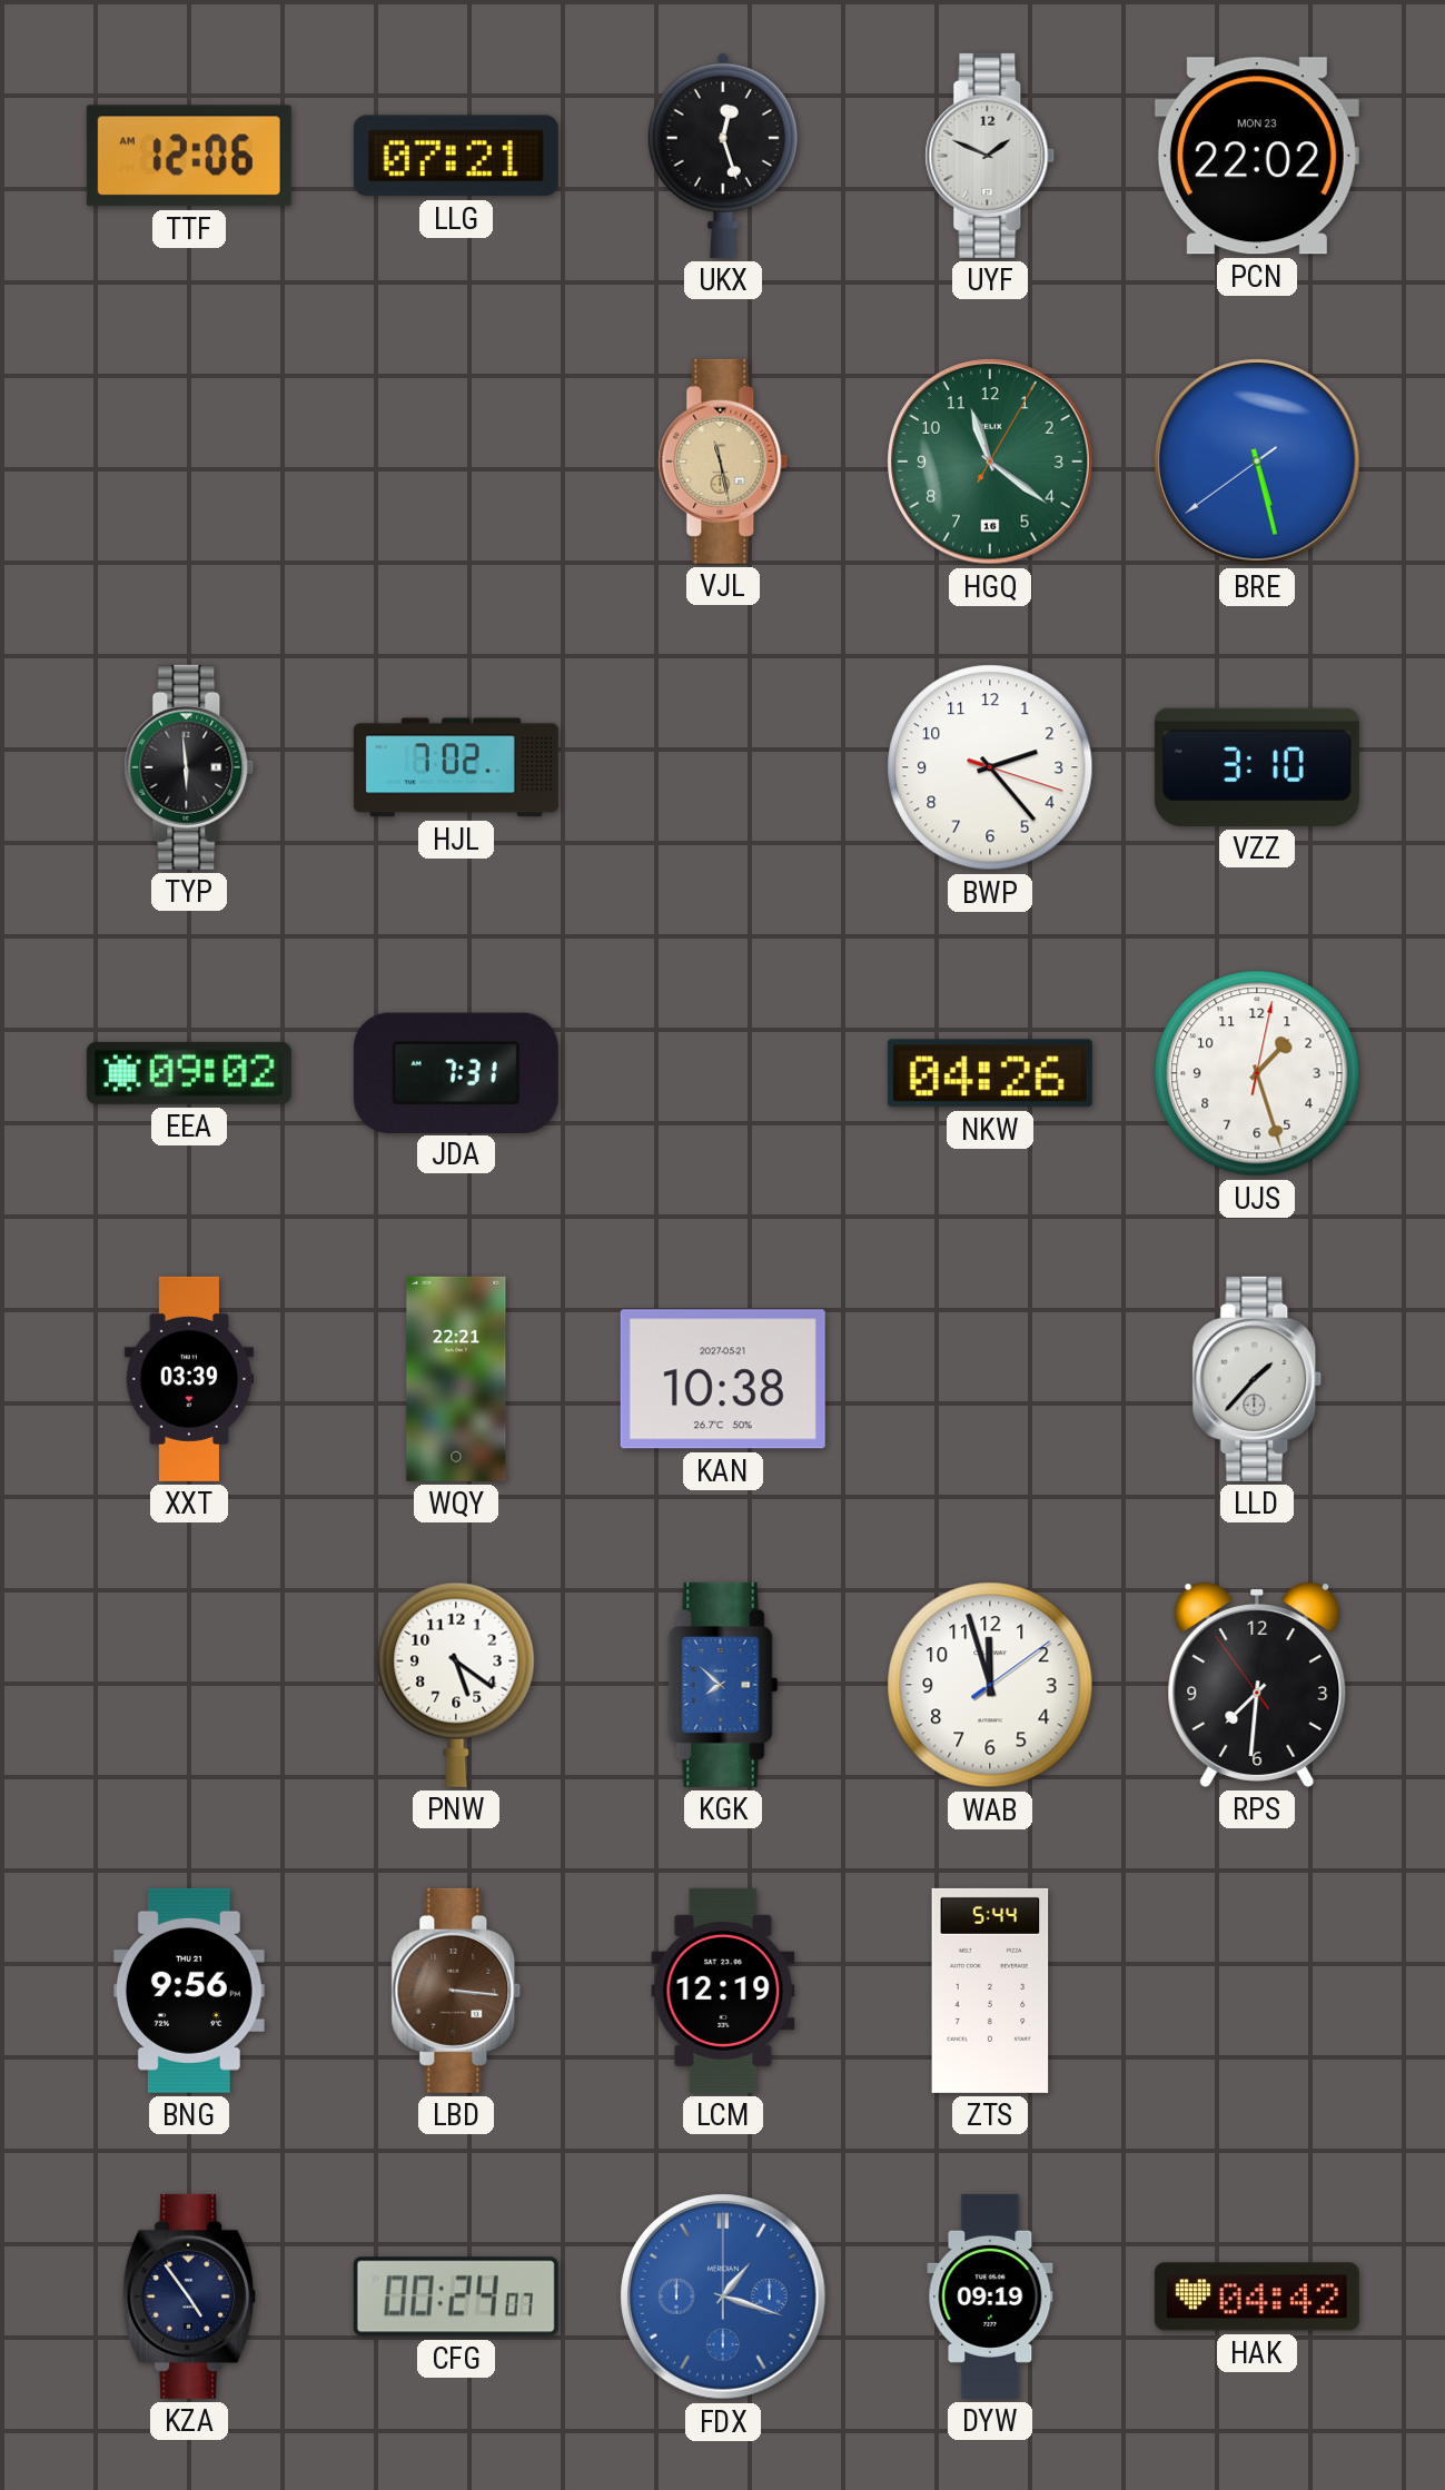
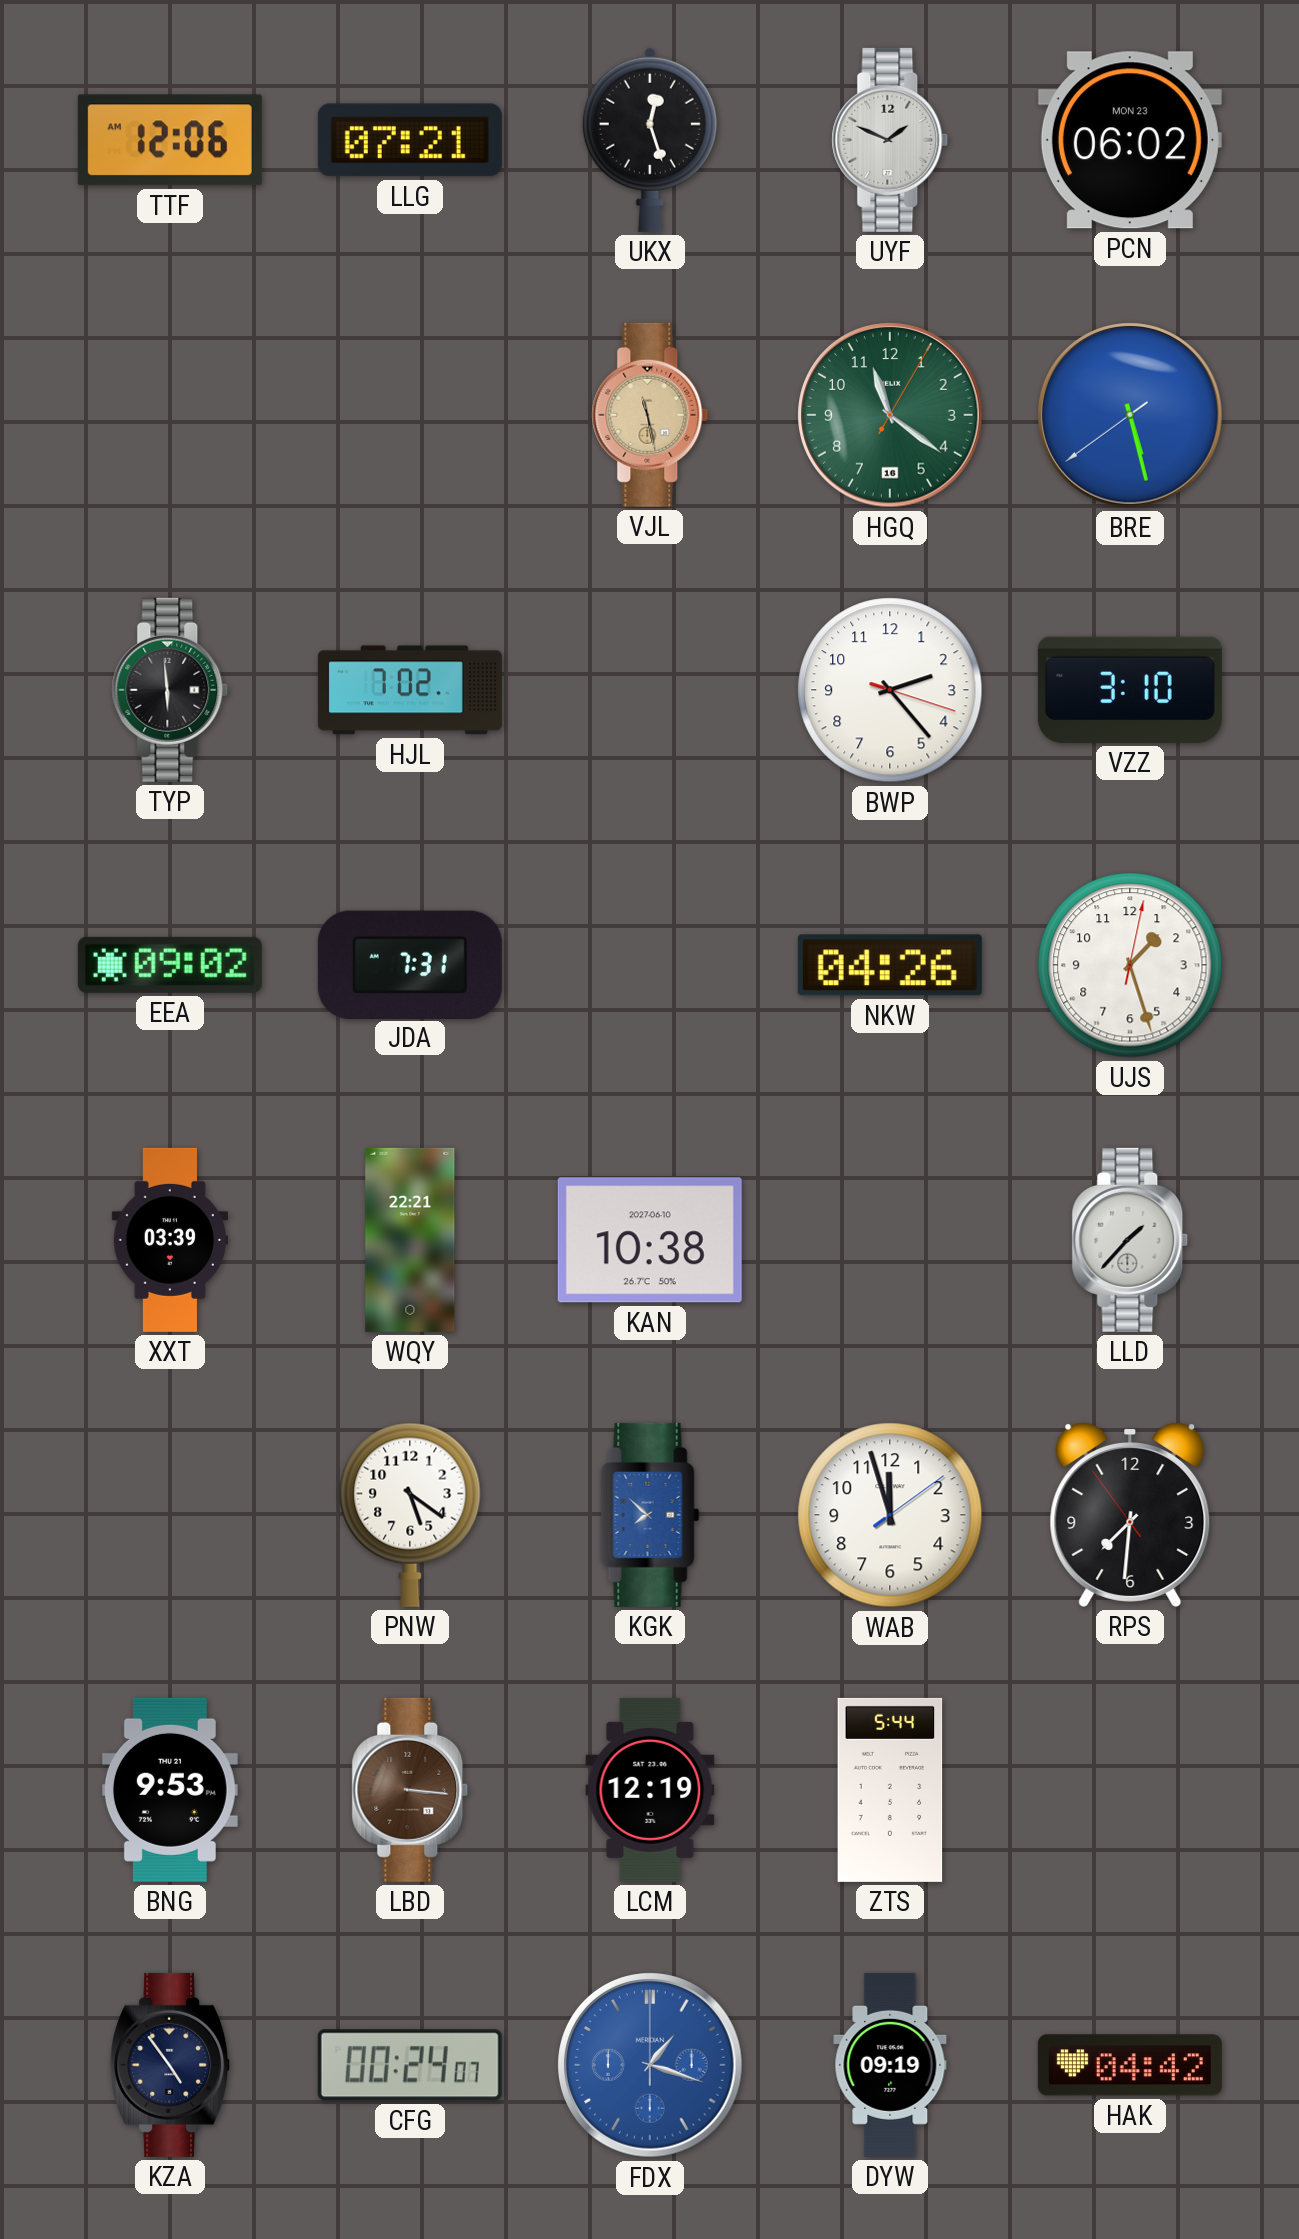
PCN: 22:02 -> 06:02
KAN date: 2027-05-21 -> 2027-06-10
BNG: 9:56 -> 9:53
